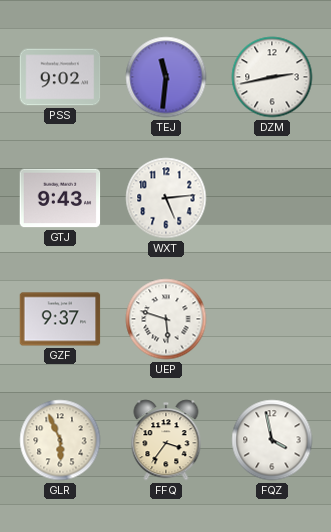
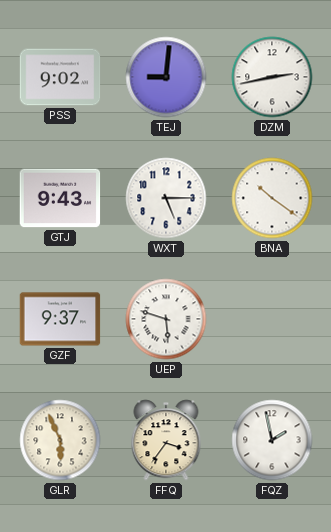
TEJ: 11:31 -> 9:01
WXT: 5:14 -> 5:15
BNA: none -> 10:21
FQZ: 3:58 -> 1:58
